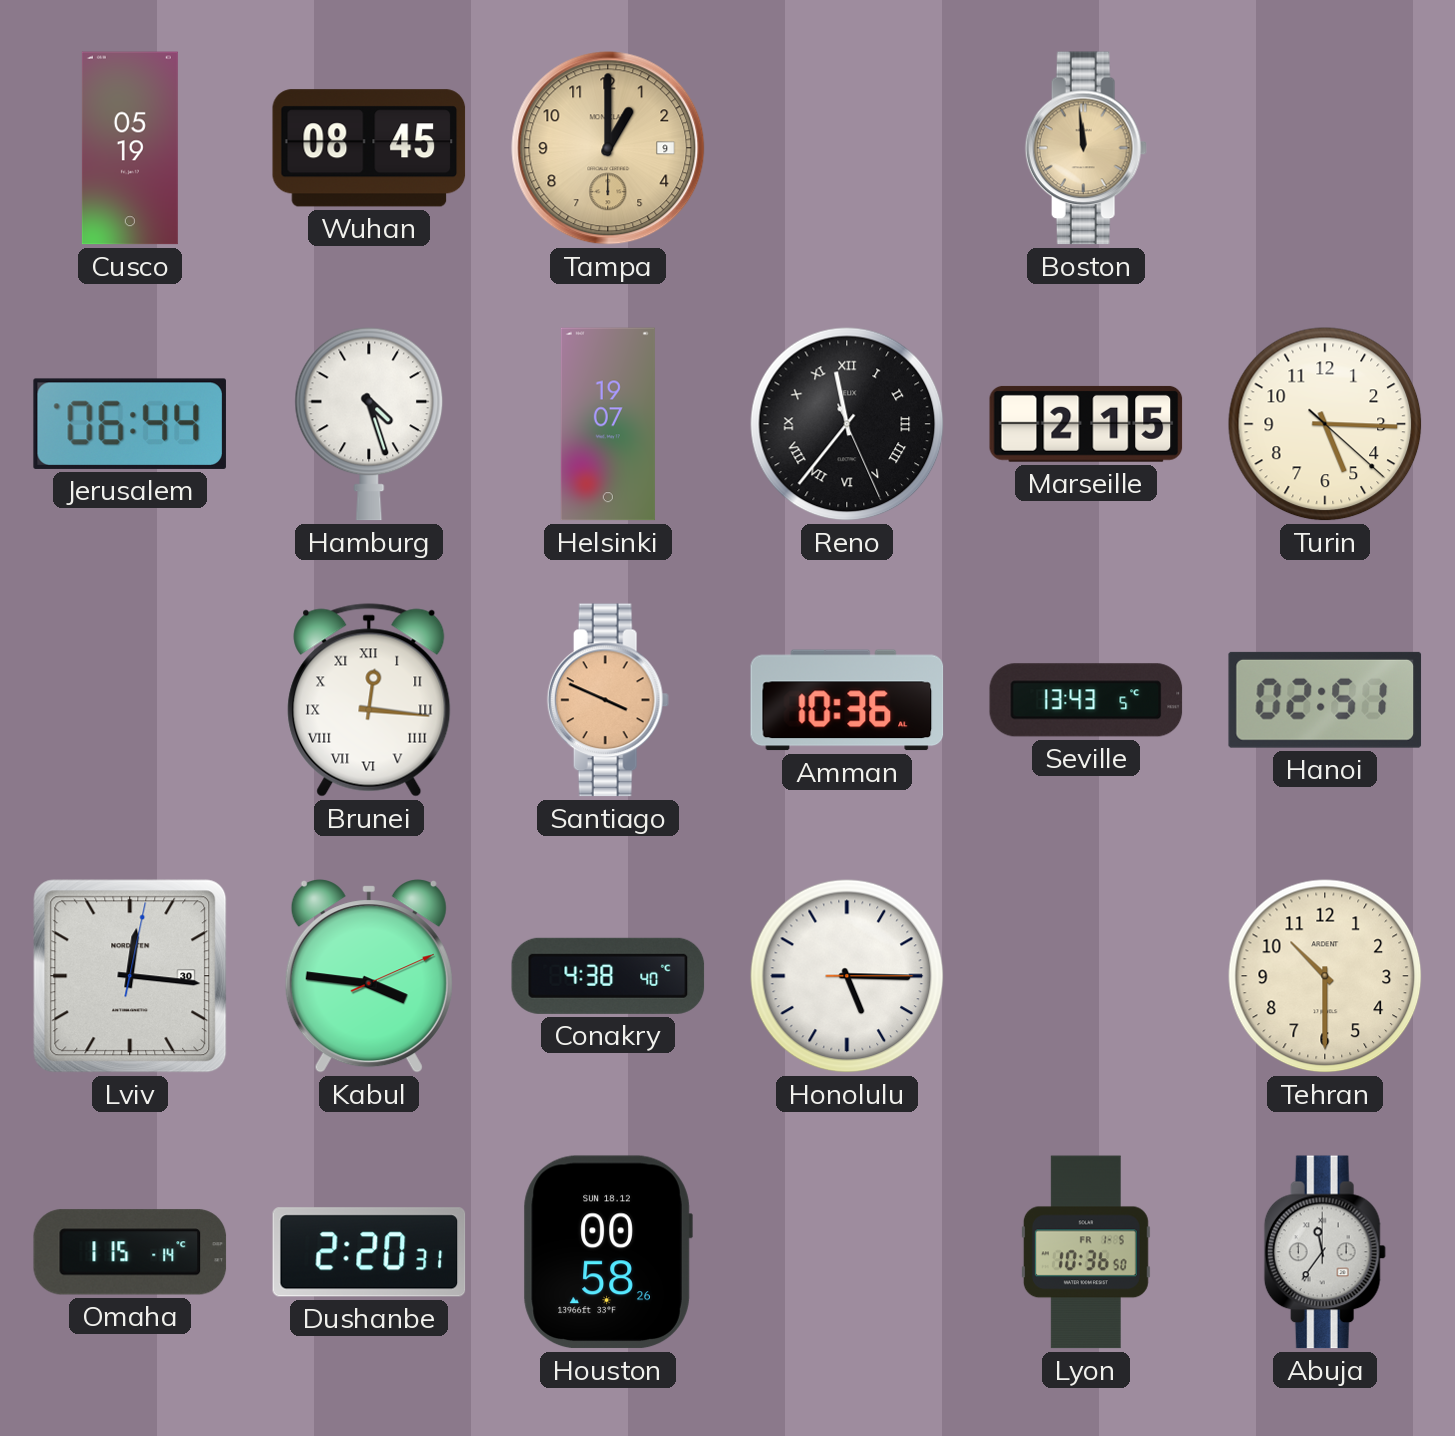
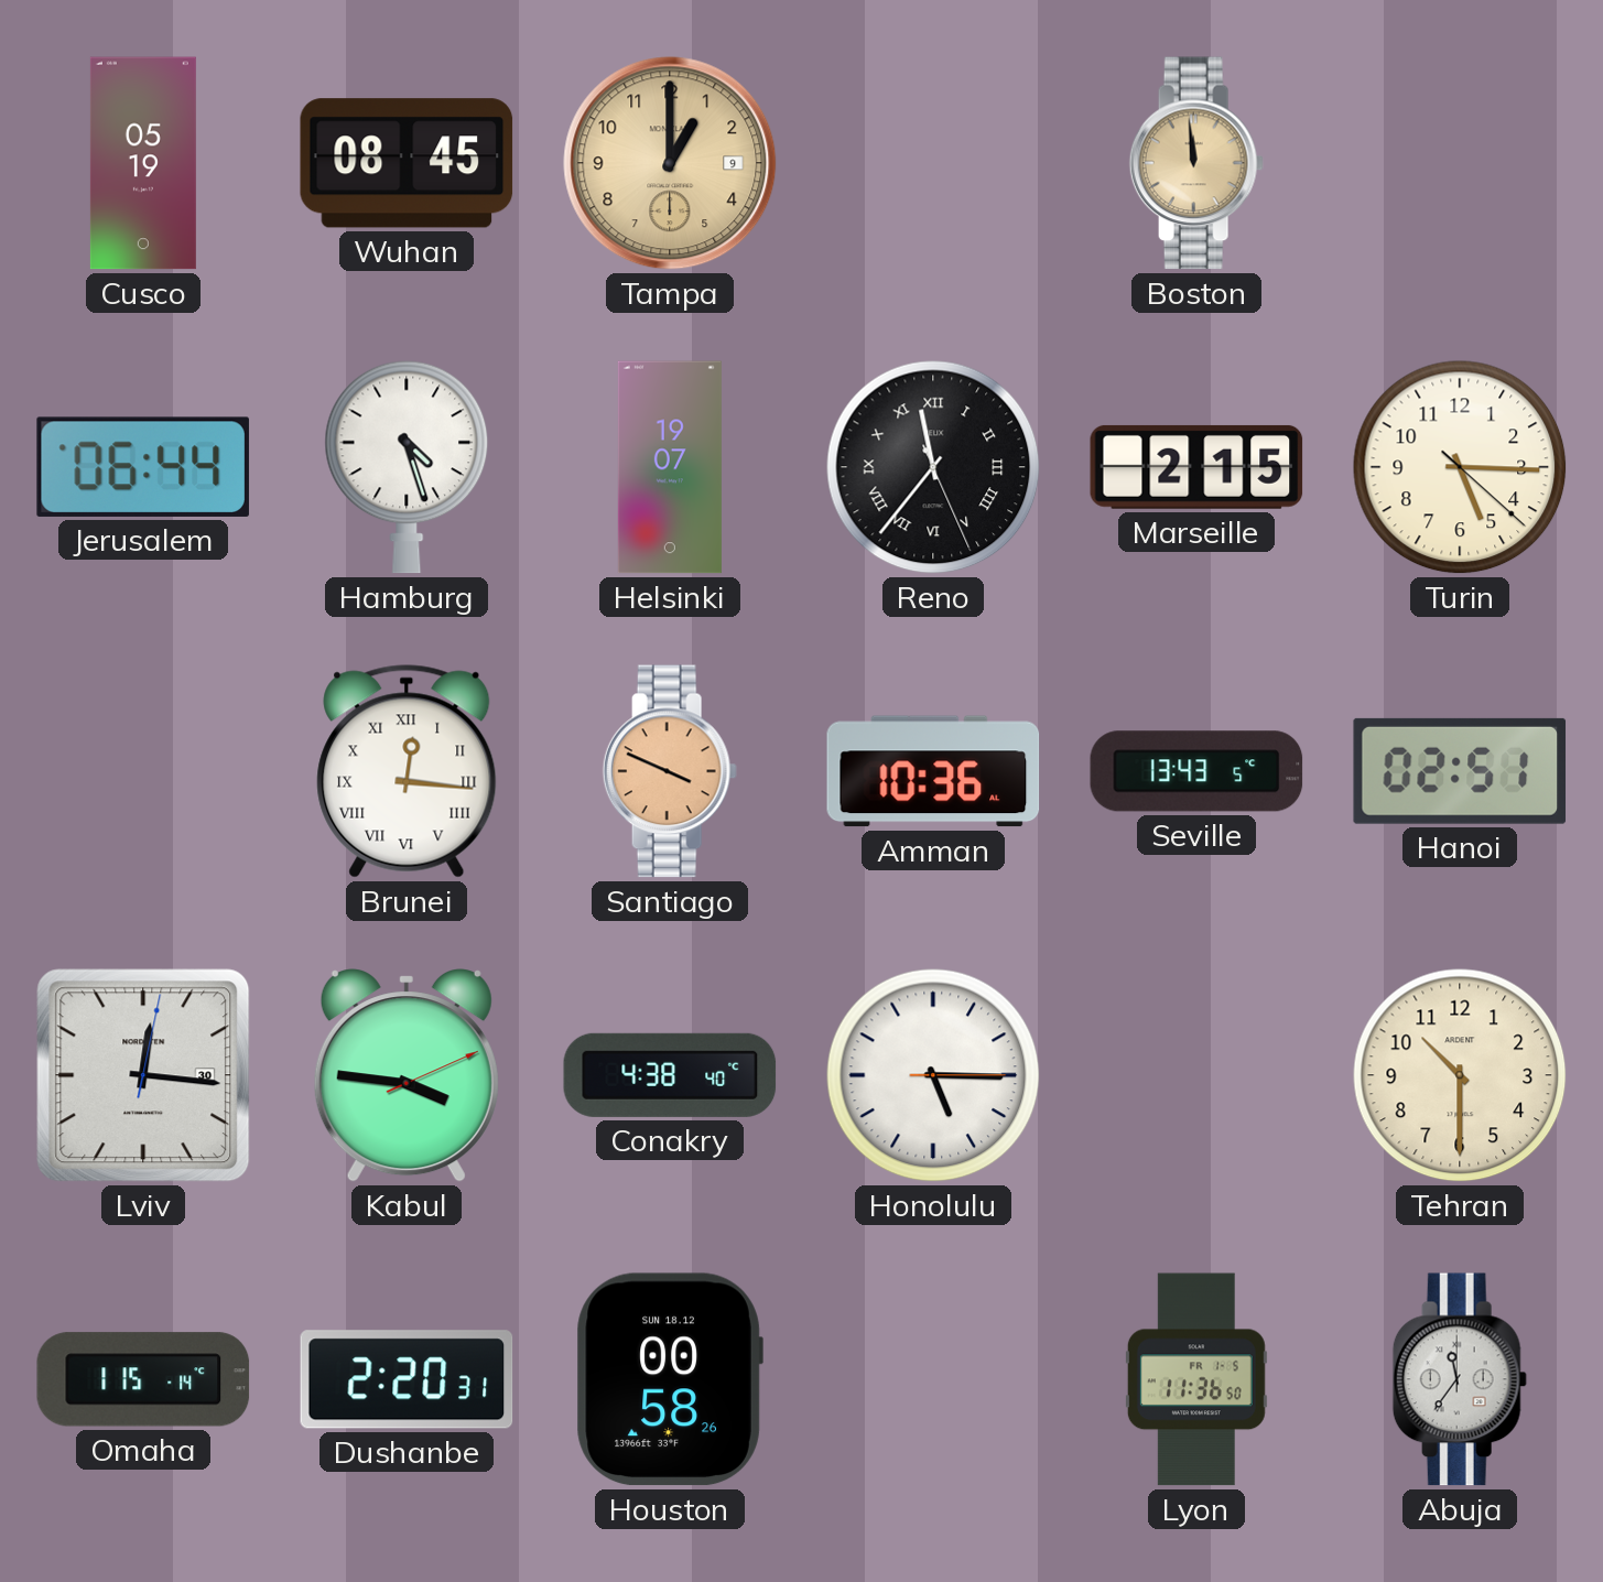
Lyon: 10:36 -> 11:36
